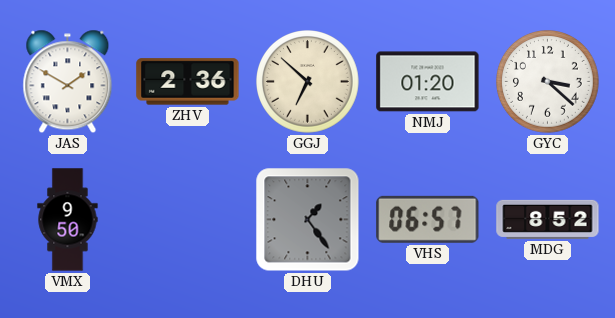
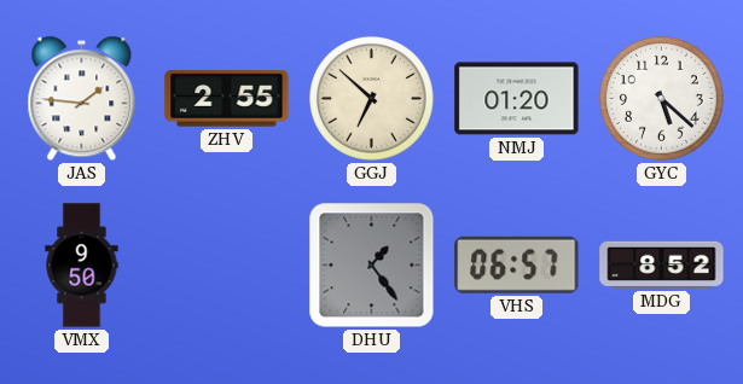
JAS: 1:50 -> 1:46
ZHV: 2:36 -> 2:55
GYC: 3:22 -> 5:22
